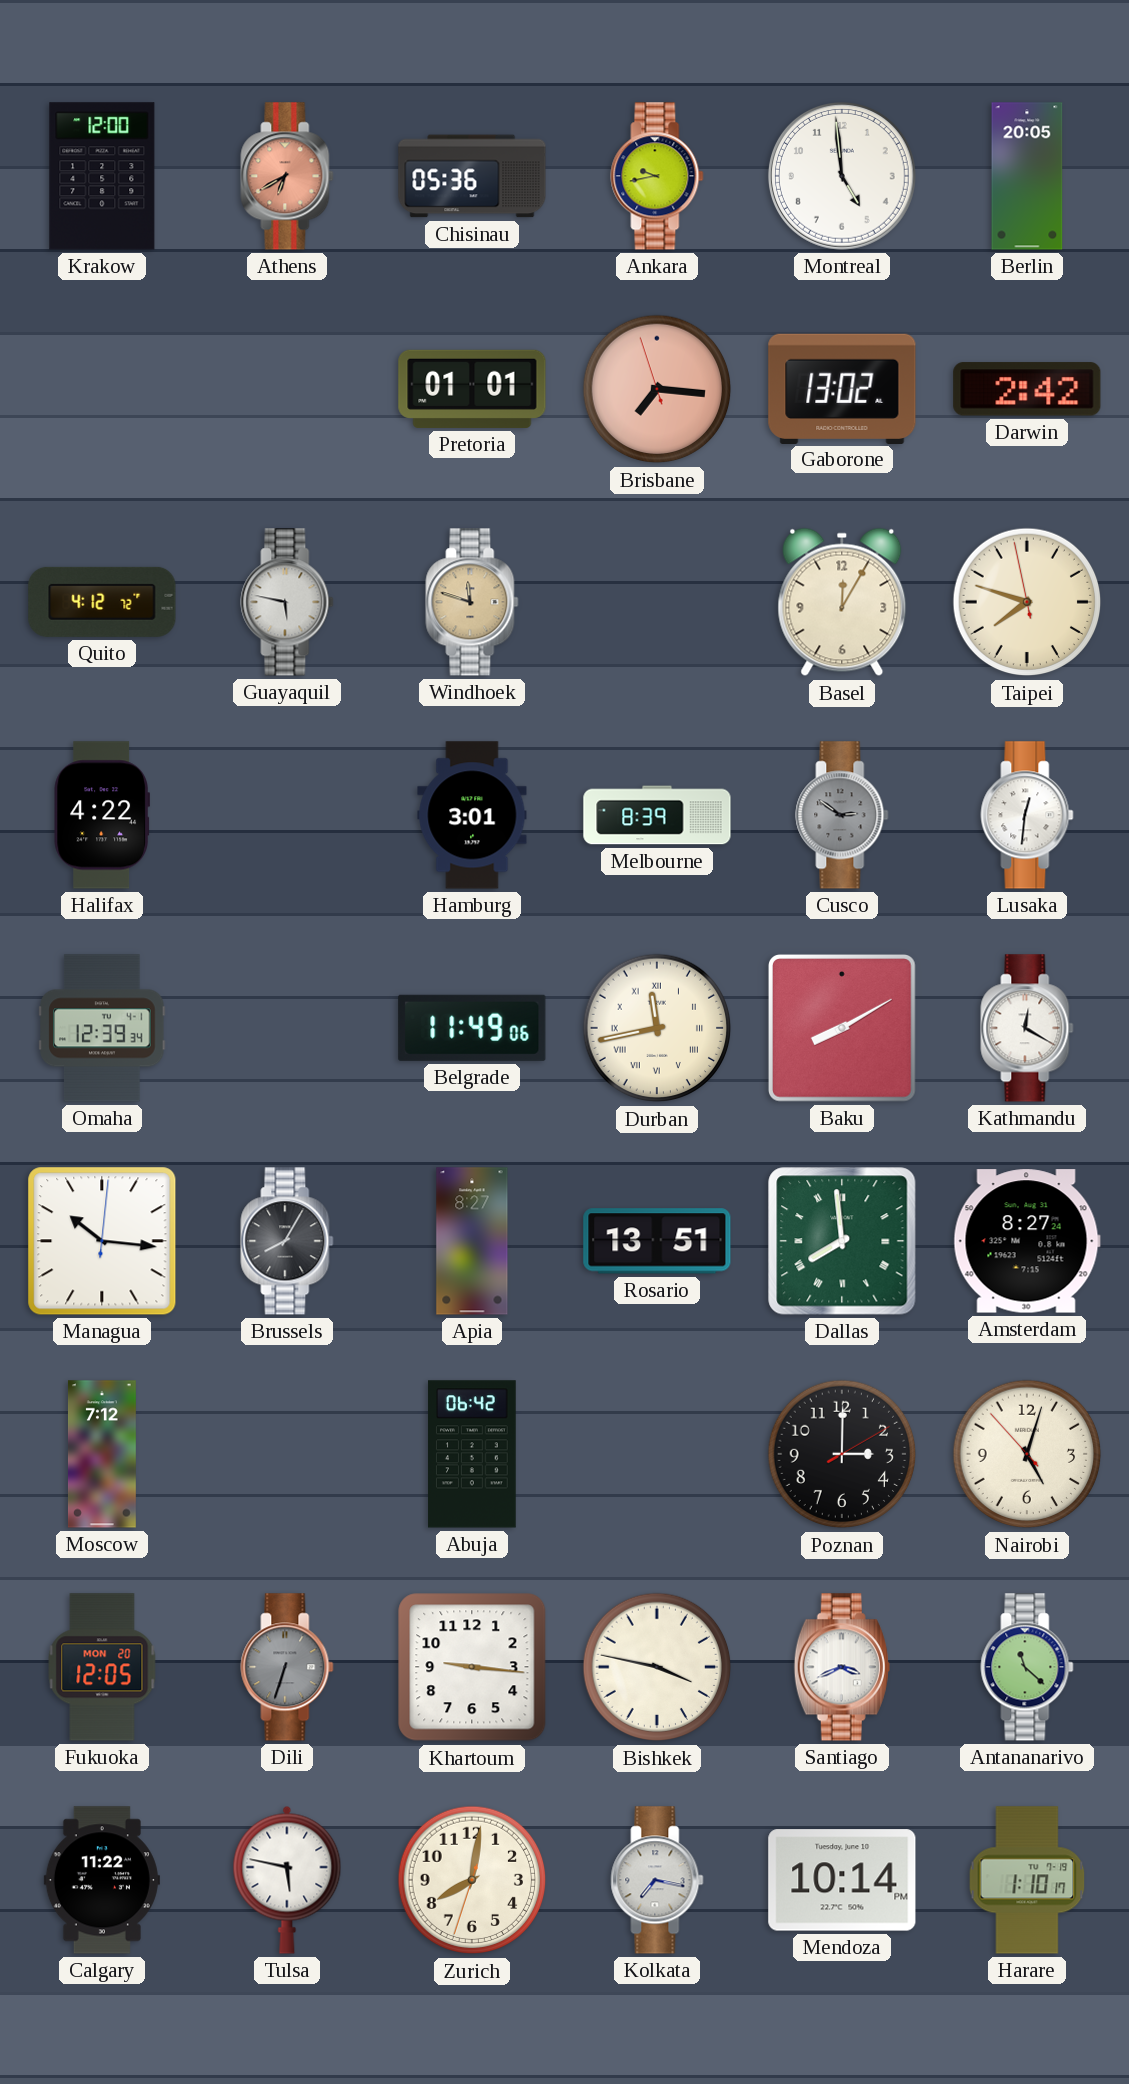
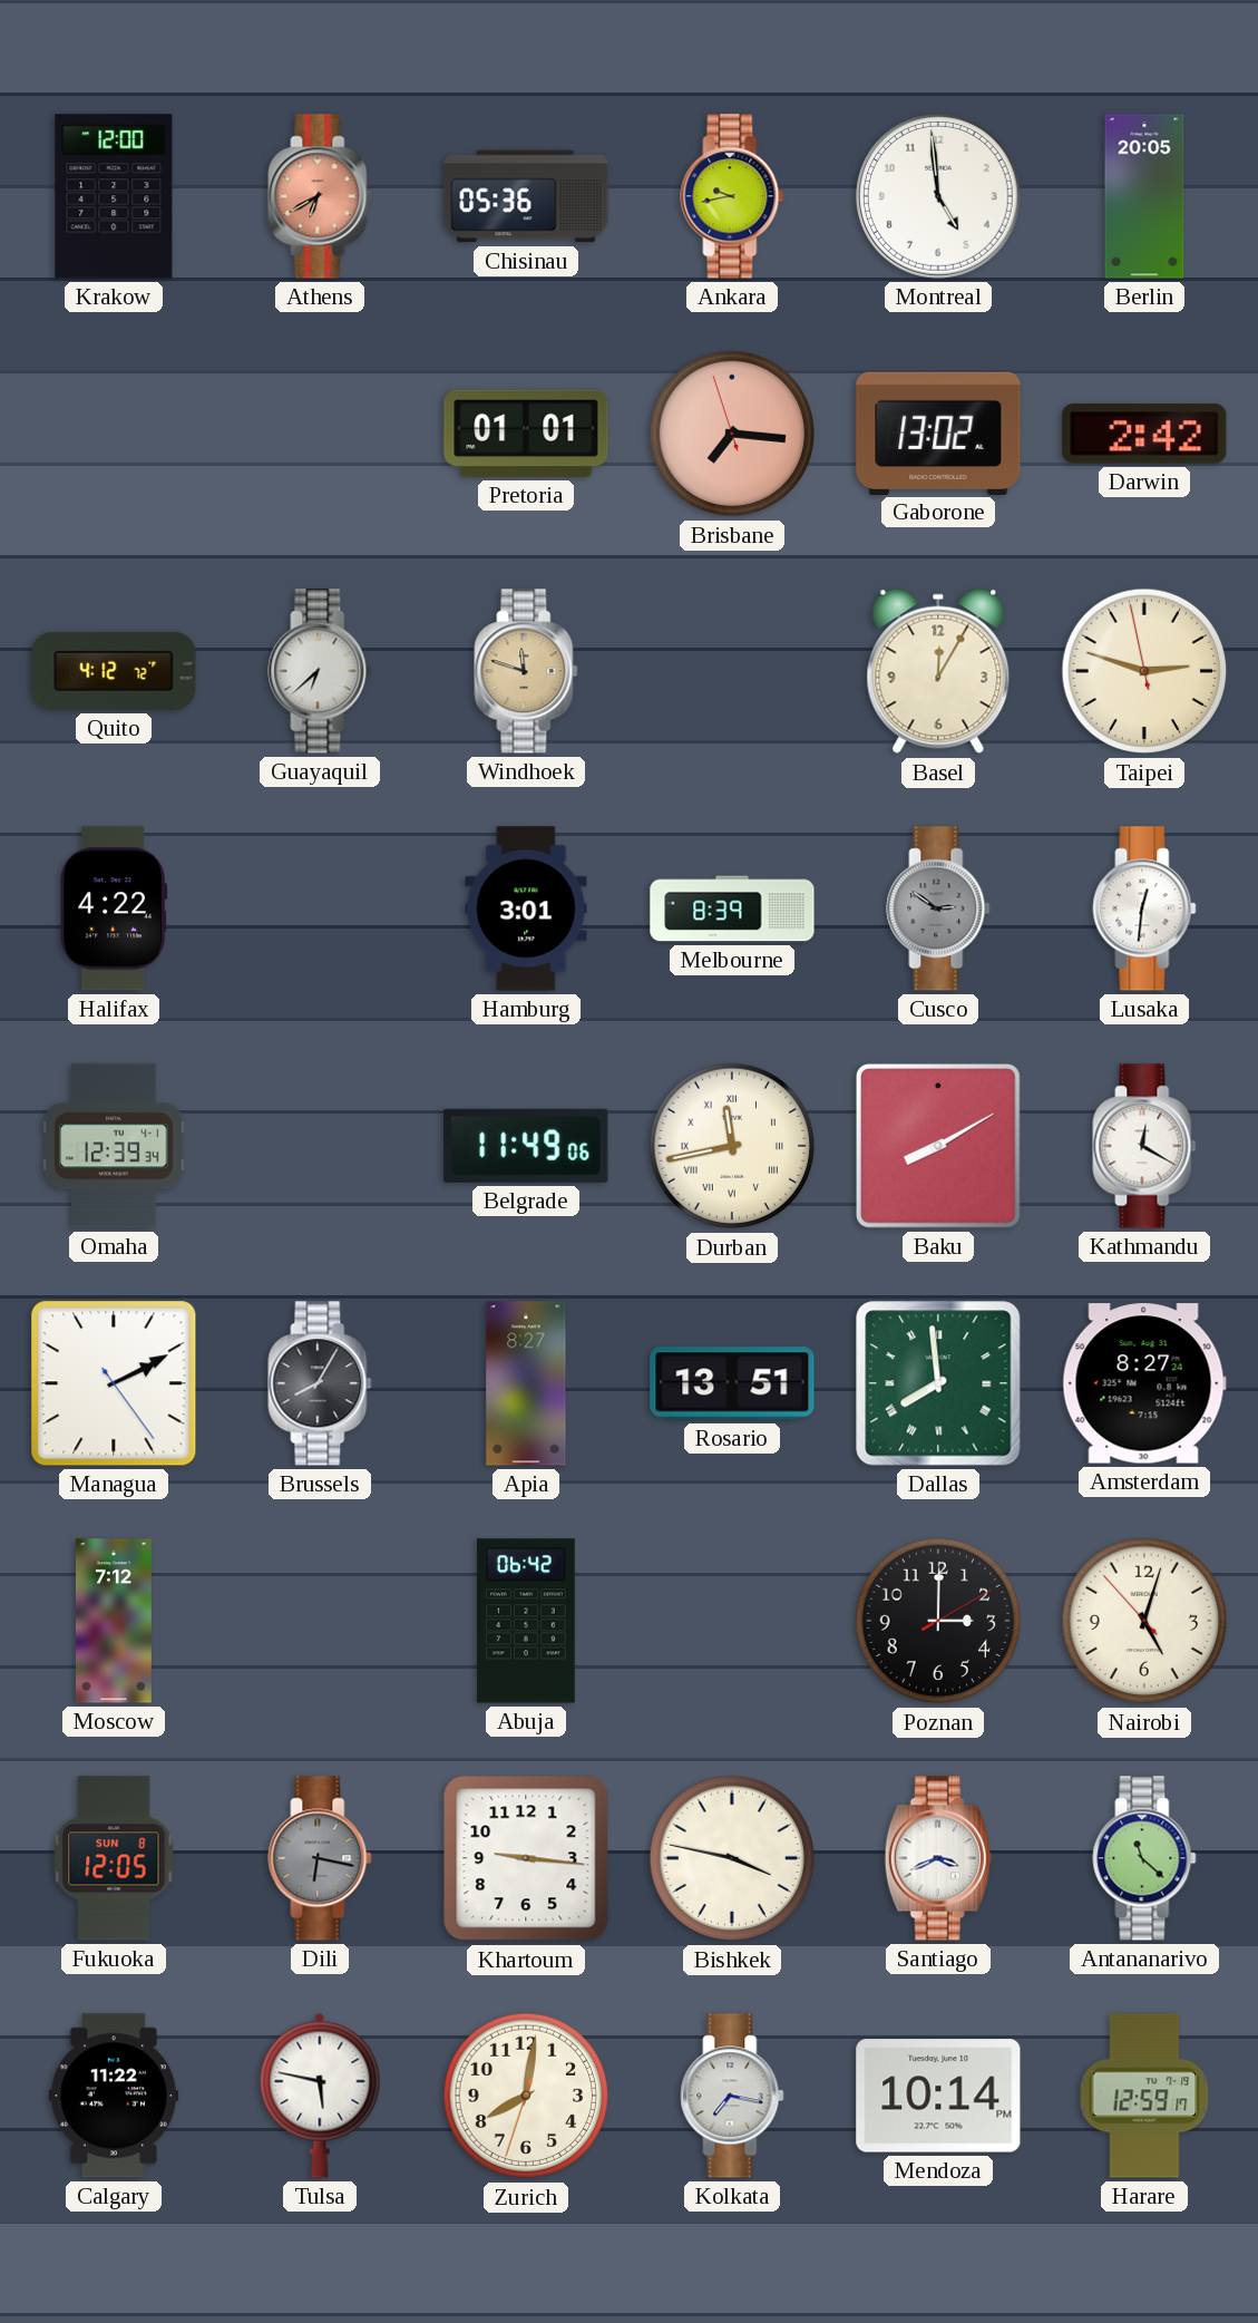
Guayaquil: 5:47 -> 6:38
Taipei: 7:47 -> 2:47
Managua: 10:16 -> 2:10
Fukuoka date: MON 20 -> SUN 8
Dili: 6:33 -> 6:17
Harare: 1:10 -> 12:59
